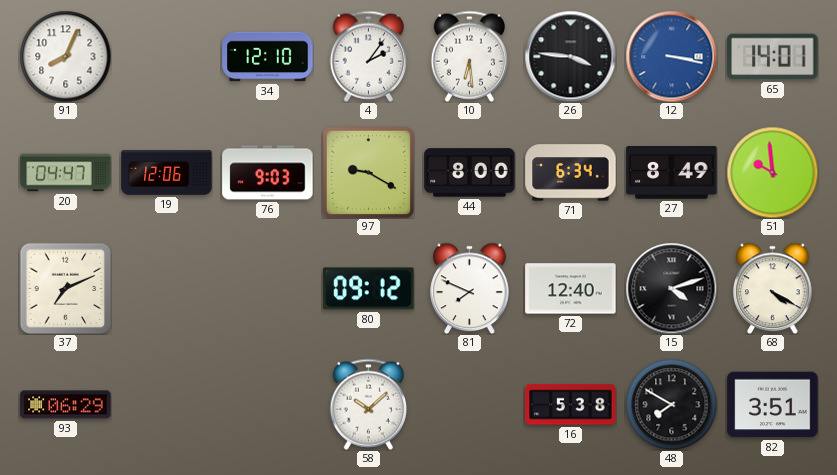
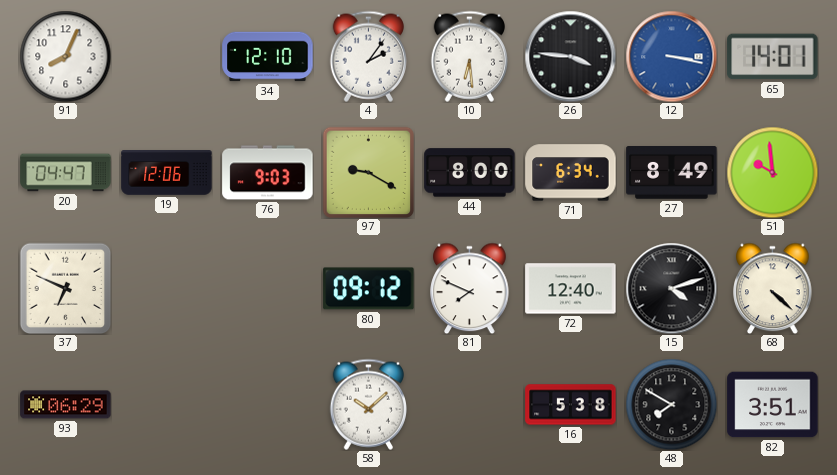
37: 7:11 -> 6:49
68: 4:20 -> 4:22
